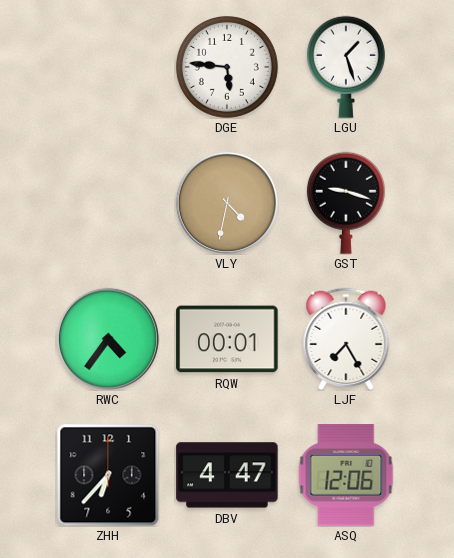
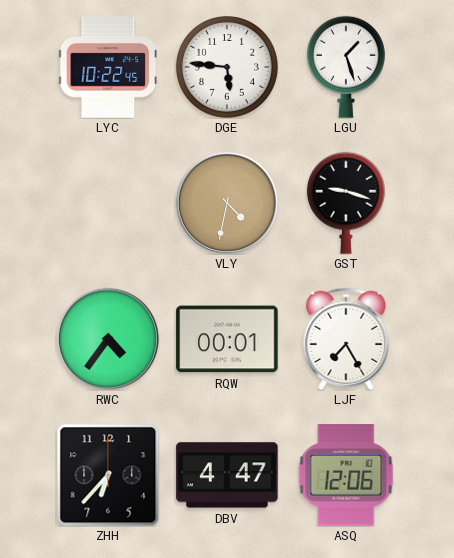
LYC: none -> 10:22
